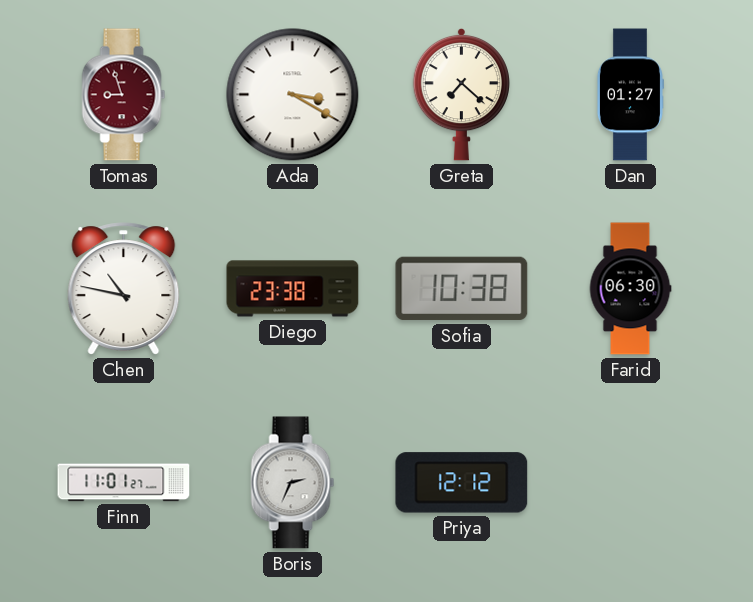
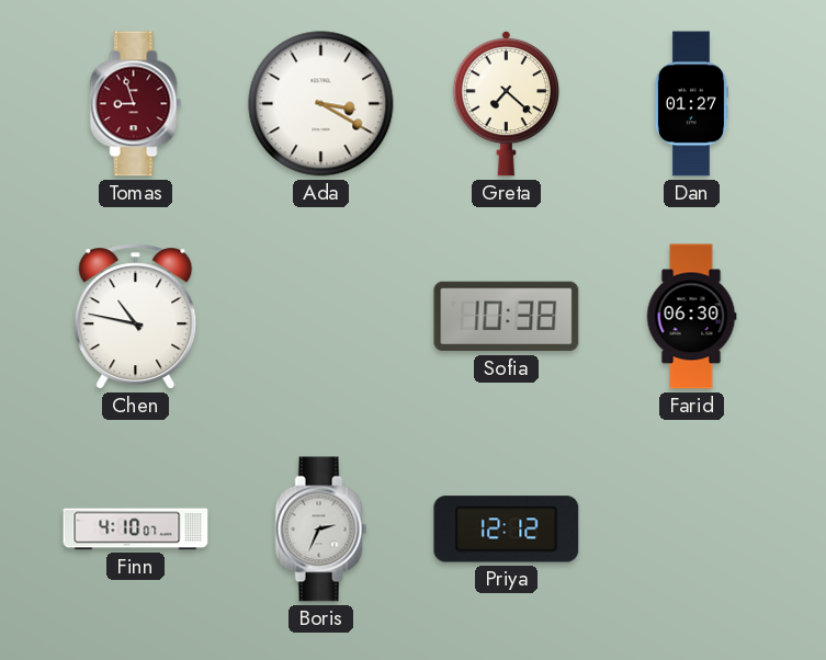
Diego: 23:38 -> none
Finn: 11:01 -> 4:10
